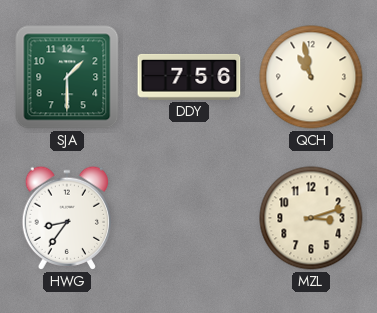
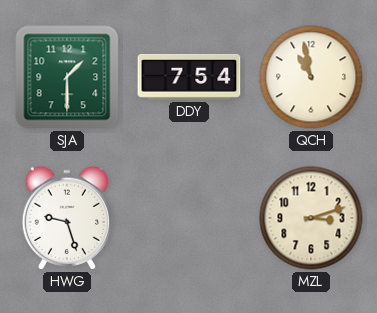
DDY: 7:56 -> 7:54
HWG: 8:36 -> 9:27
